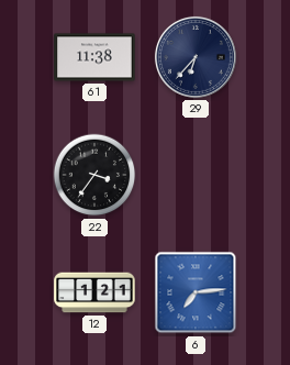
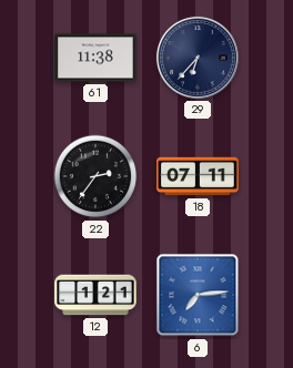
22: 3:36 -> 2:36
18: none -> 07:11
